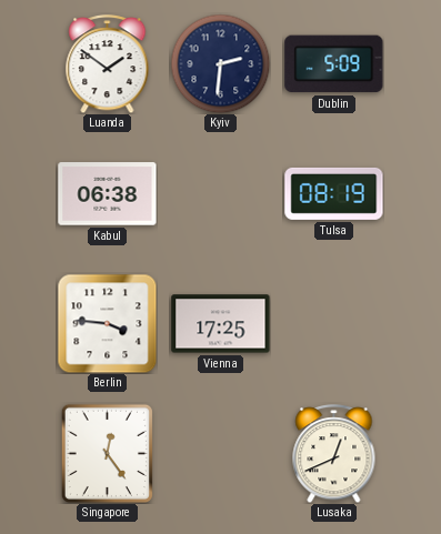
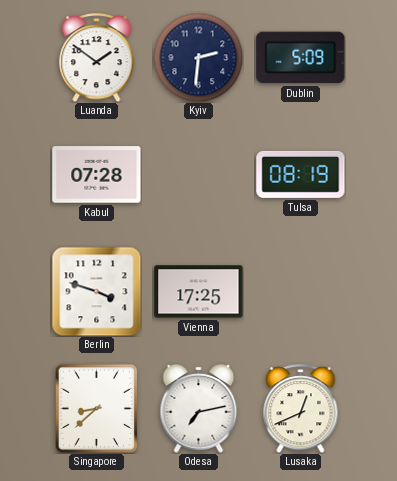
Kabul: 06:38 -> 07:28
Berlin: 3:46 -> 3:48
Singapore: 12:24 -> 8:38
Odesa: none -> 7:13
